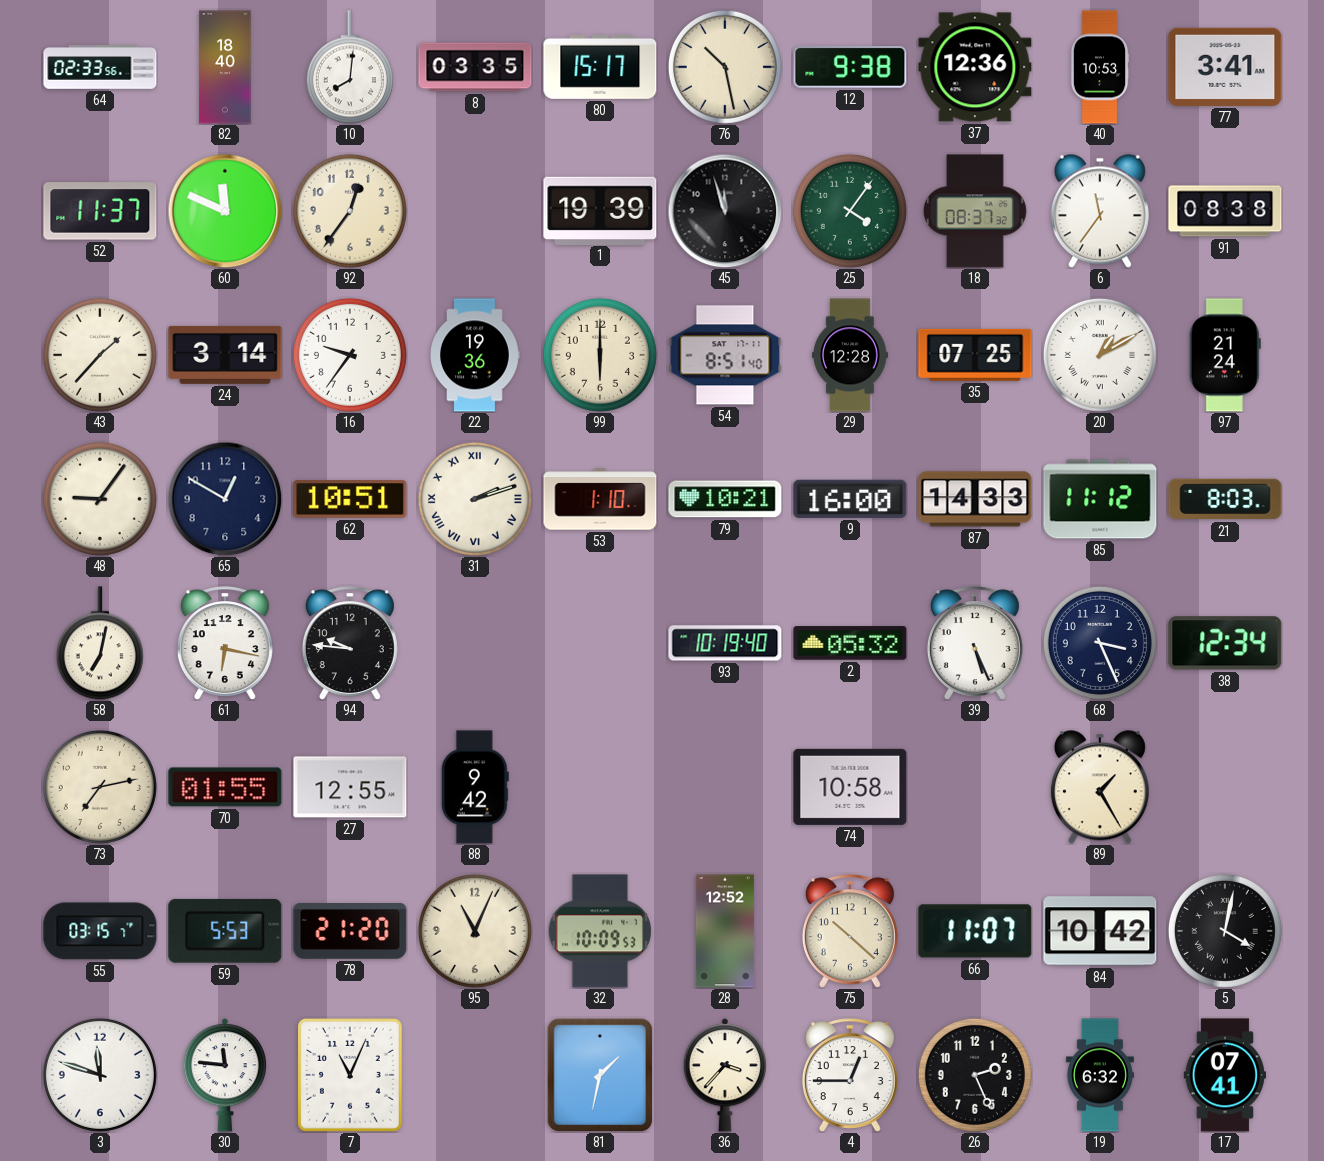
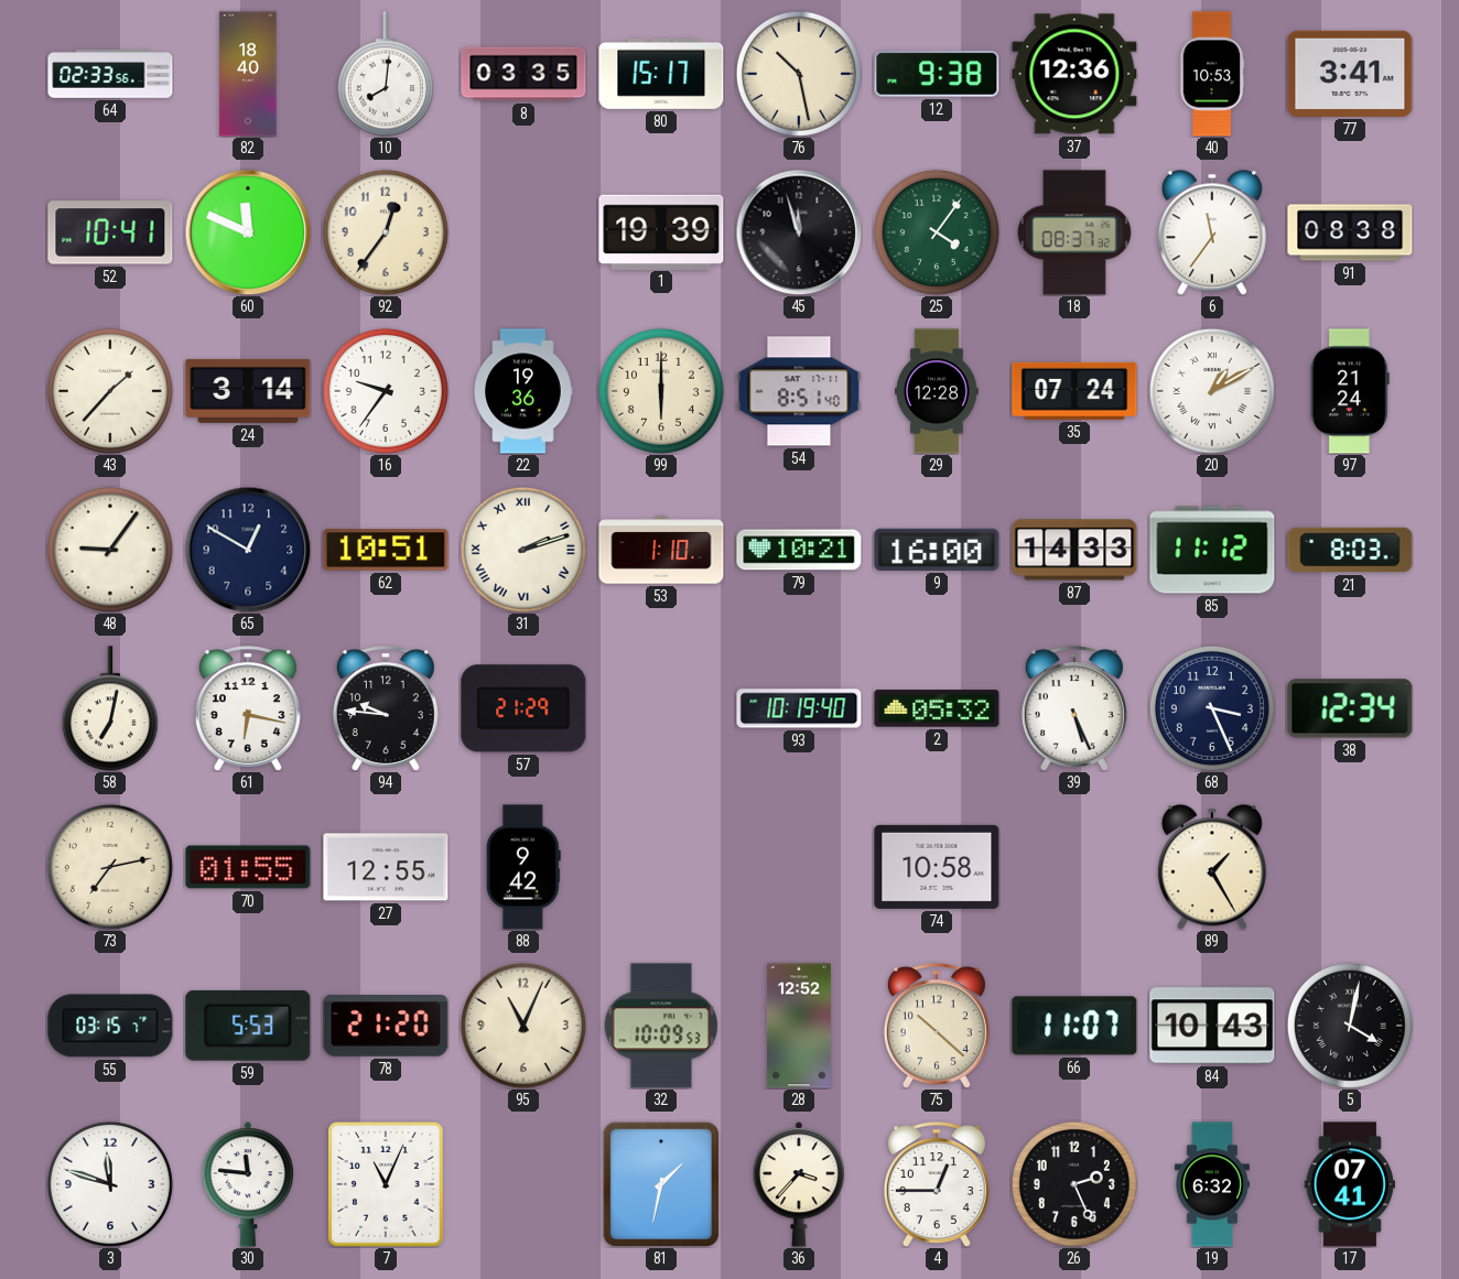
52: 11:37 -> 10:41
35: 07:25 -> 07:24
57: none -> 21:29
84: 10:42 -> 10:43
